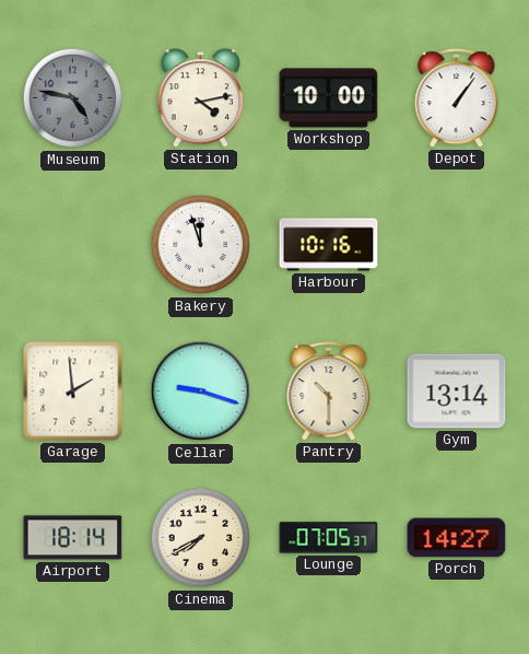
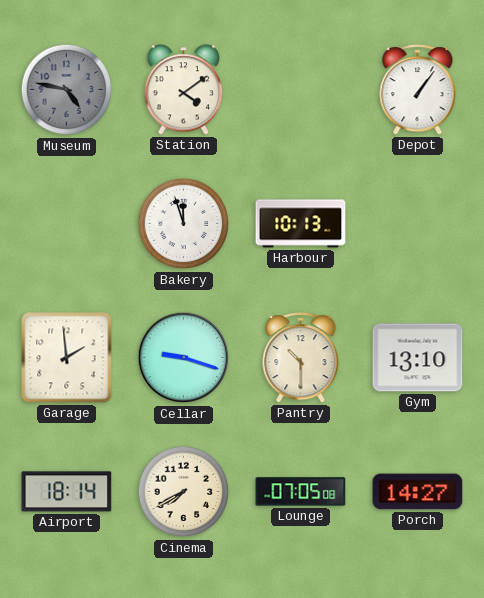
Station: 4:13 -> 4:09
Workshop: 10:00 -> none
Harbour: 10:16 -> 10:13
Gym: 13:14 -> 13:10
Lounge: 07:05:37 -> 07:05:08
